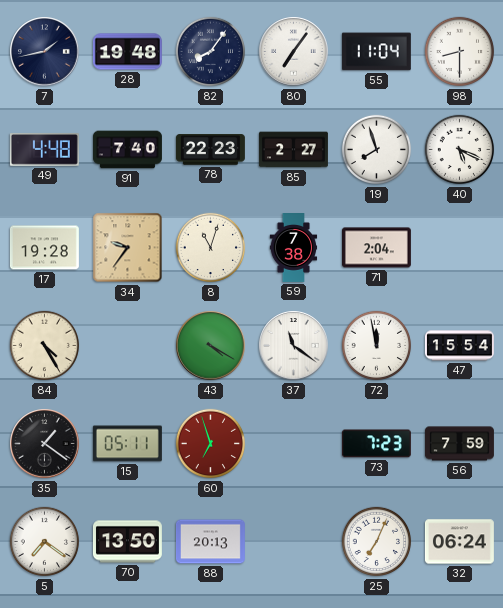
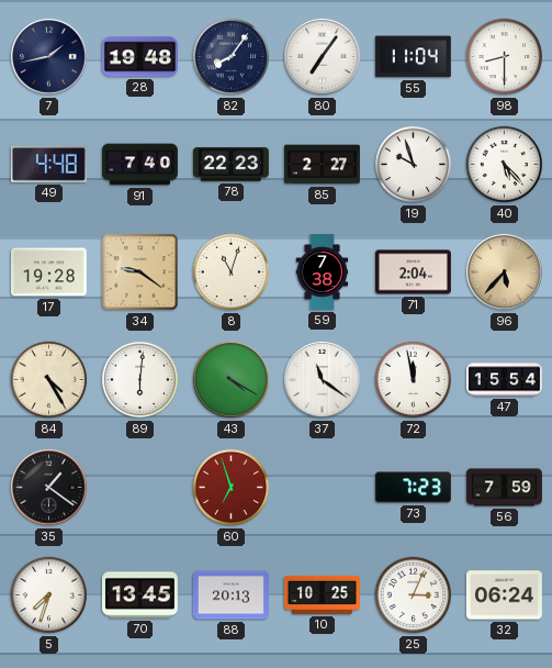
19: 7:57 -> 9:57
40: 5:19 -> 5:23
34: 9:36 -> 9:21
96: none -> 5:37
89: none -> 6:01
15: 05:11 -> none
5: 7:21 -> 7:33
70: 13:50 -> 13:45
10: none -> 10:25
25: 7:04 -> 3:04
